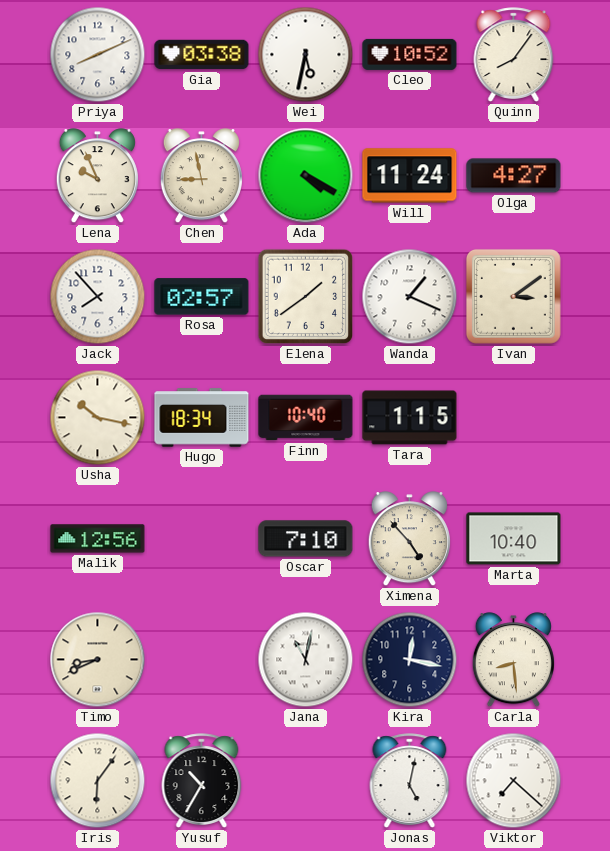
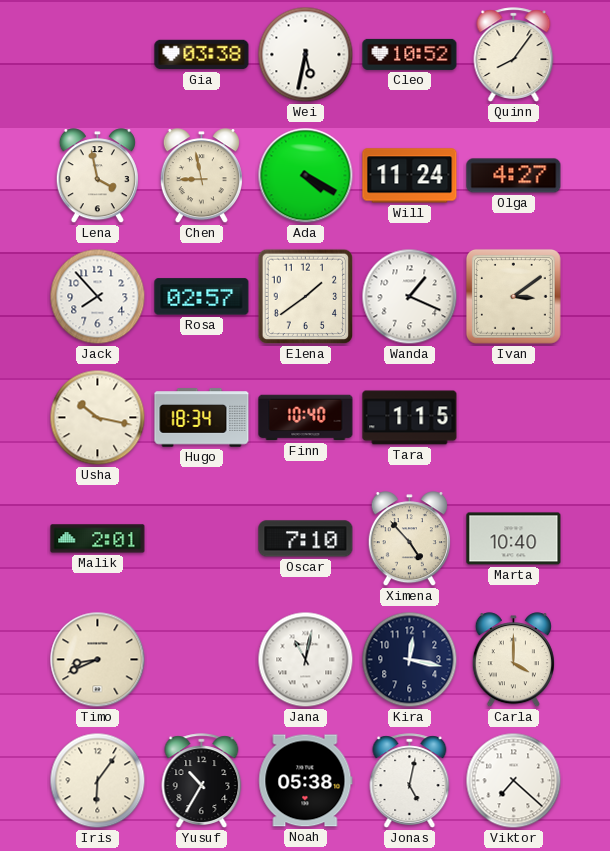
Priya: 8:11 -> none
Lena: 9:56 -> 3:58
Malik: 12:56 -> 2:01
Carla: 8:29 -> 4:00
Noah: none -> 05:38
